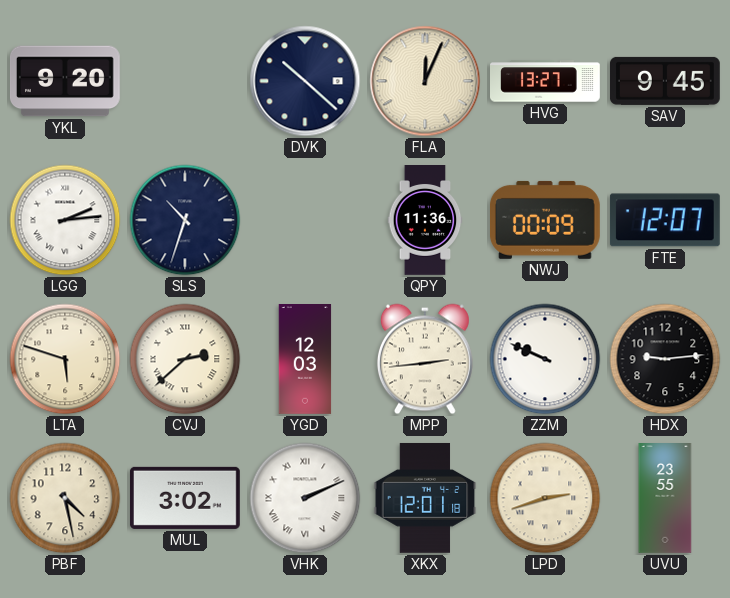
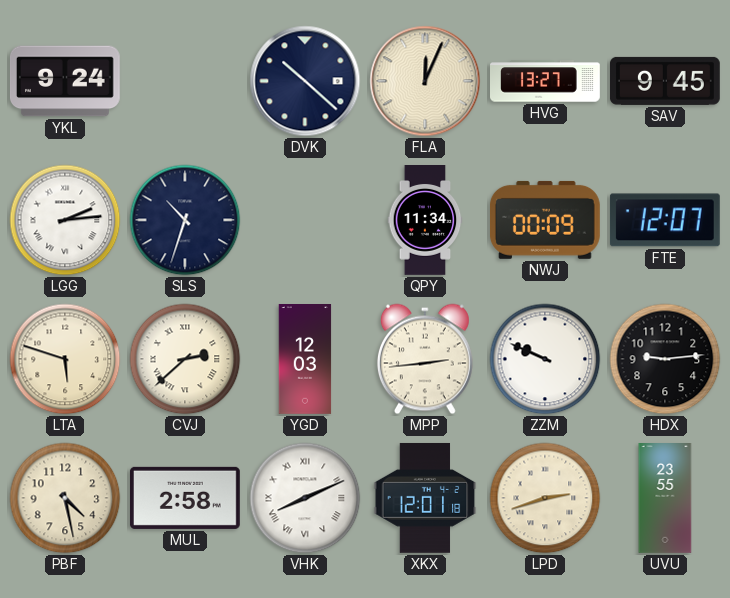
YKL: 9:20 -> 9:24
QPY: 11:36 -> 11:34
MUL: 3:02 -> 2:58
VHK: 2:11 -> 8:11
